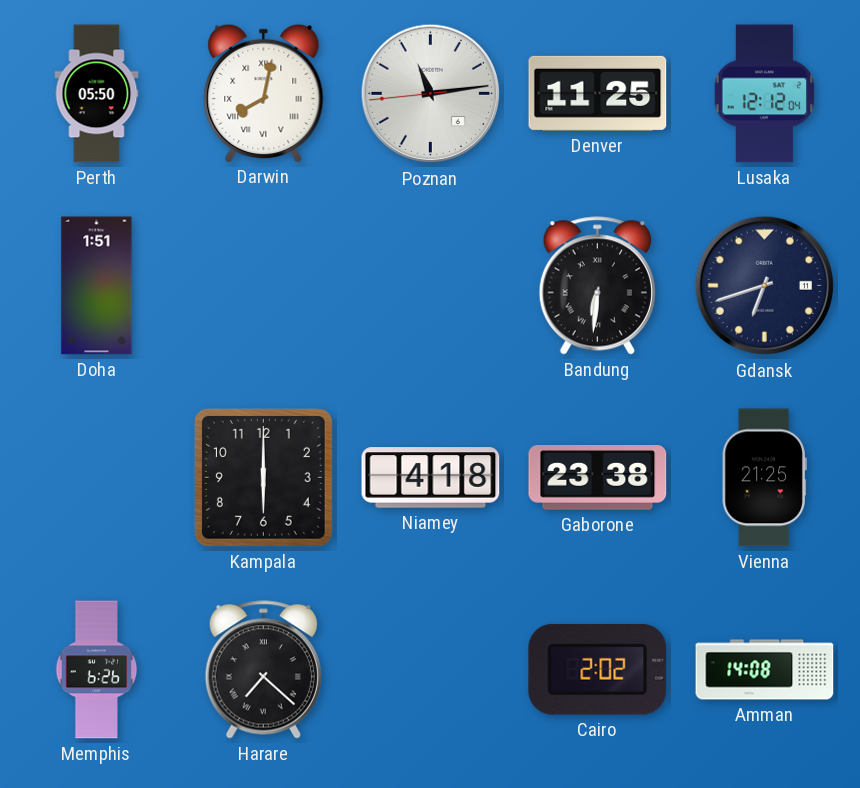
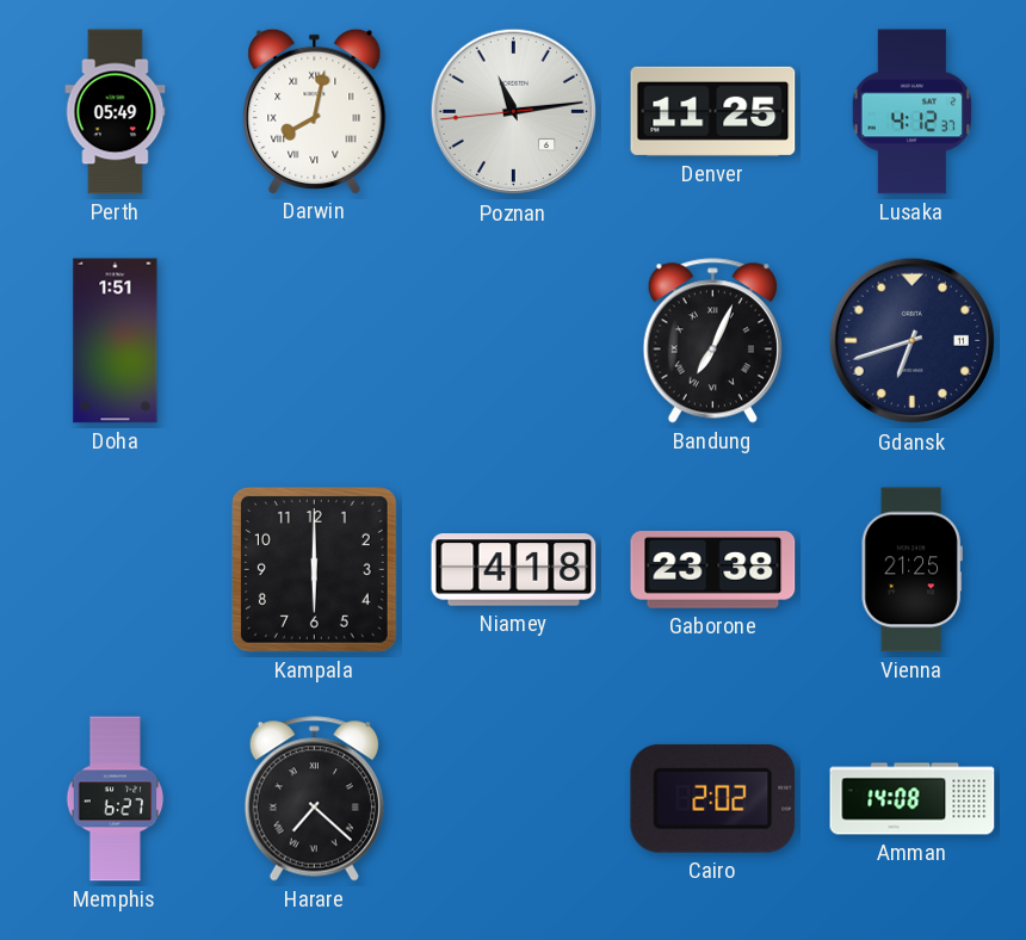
Perth: 05:50 -> 05:49
Lusaka: 12:12 -> 4:12
Bandung: 6:31 -> 7:04
Memphis: 6:26 -> 6:27
